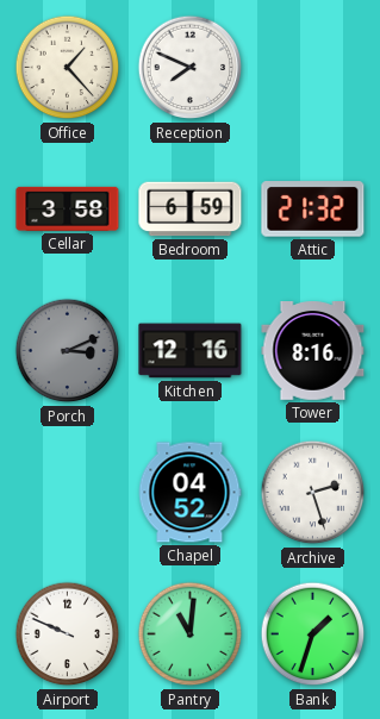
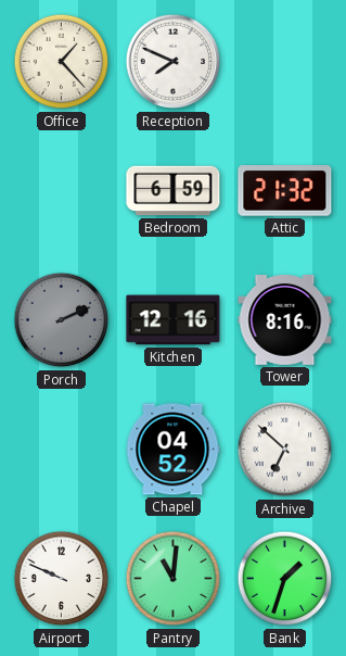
Cellar: 3:58 -> none
Porch: 3:11 -> 2:11
Archive: 2:27 -> 6:52
